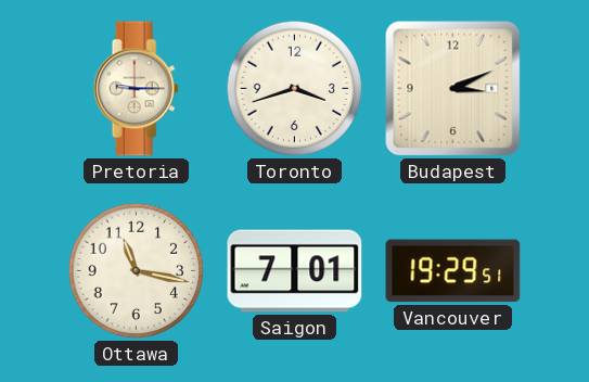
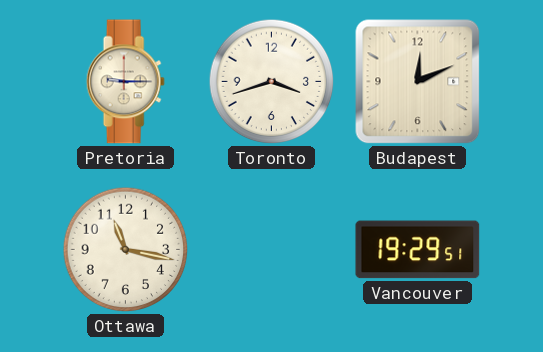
Budapest: 3:11 -> 12:11
Saigon: 7:01 -> none
